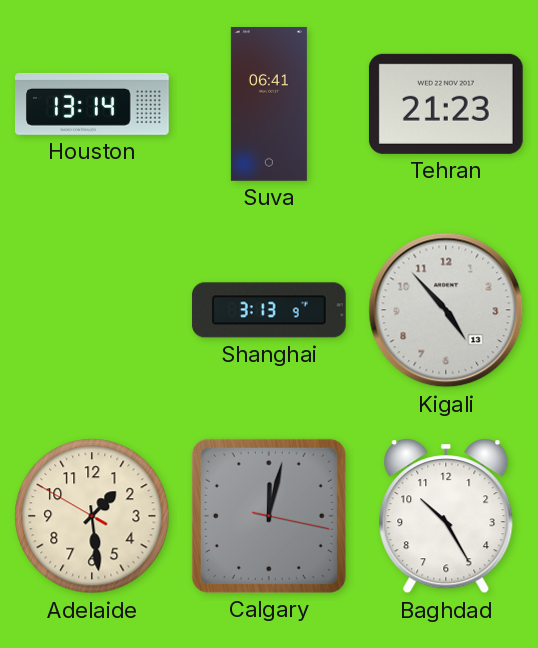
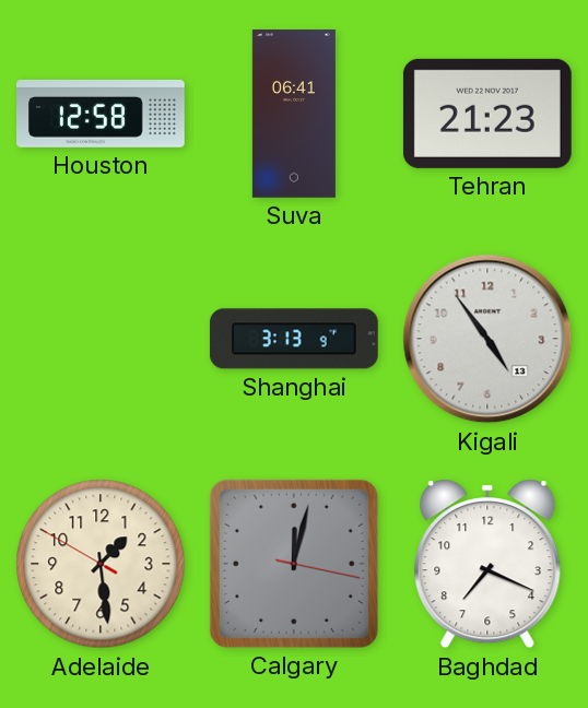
Houston: 13:14 -> 12:58
Kigali: 4:53 -> 4:54
Baghdad: 10:25 -> 7:19
